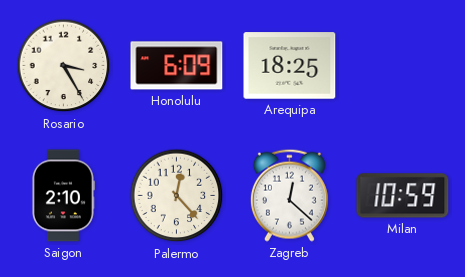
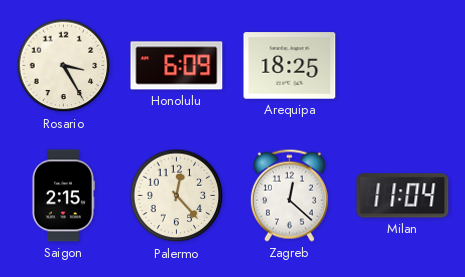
Saigon: 2:10 -> 2:15
Milan: 10:59 -> 11:04
